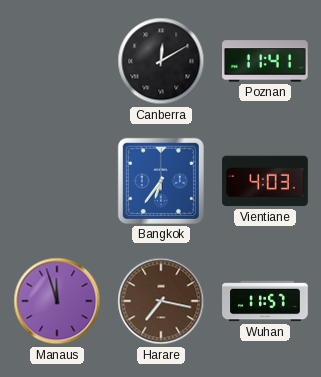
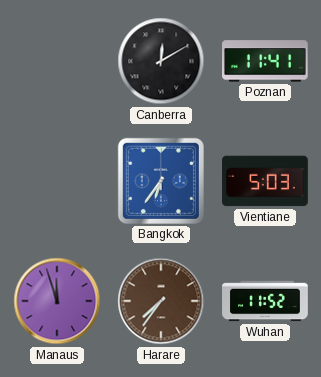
Vientiane: 4:03 -> 5:03
Harare: 7:17 -> 7:36
Wuhan: 11:57 -> 11:52
